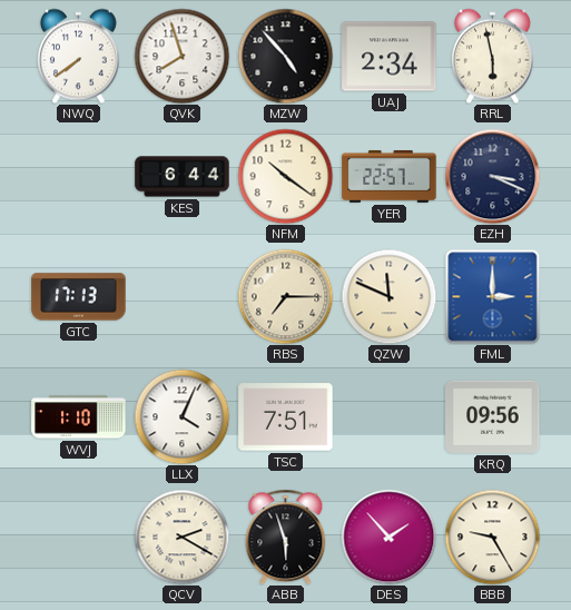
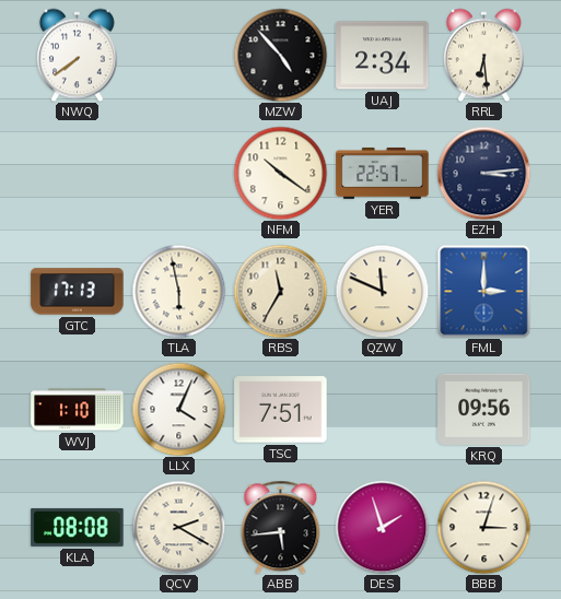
QVK: 7:57 -> none
RRL: 5:58 -> 6:29
KES: 6:44 -> none
EZH: 3:19 -> 3:14
TLA: none -> 5:58
RBS: 7:15 -> 11:35
KLA: none -> 08:08
ABB: 5:57 -> 5:44
DES: 1:53 -> 1:57
BBB: 9:25 -> 3:03
